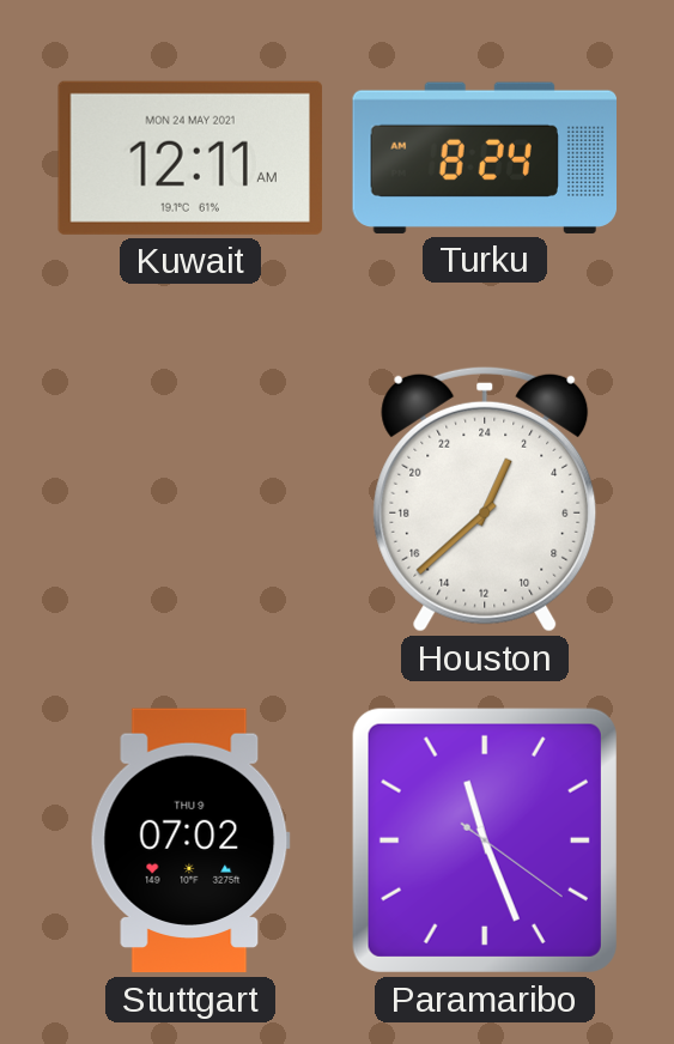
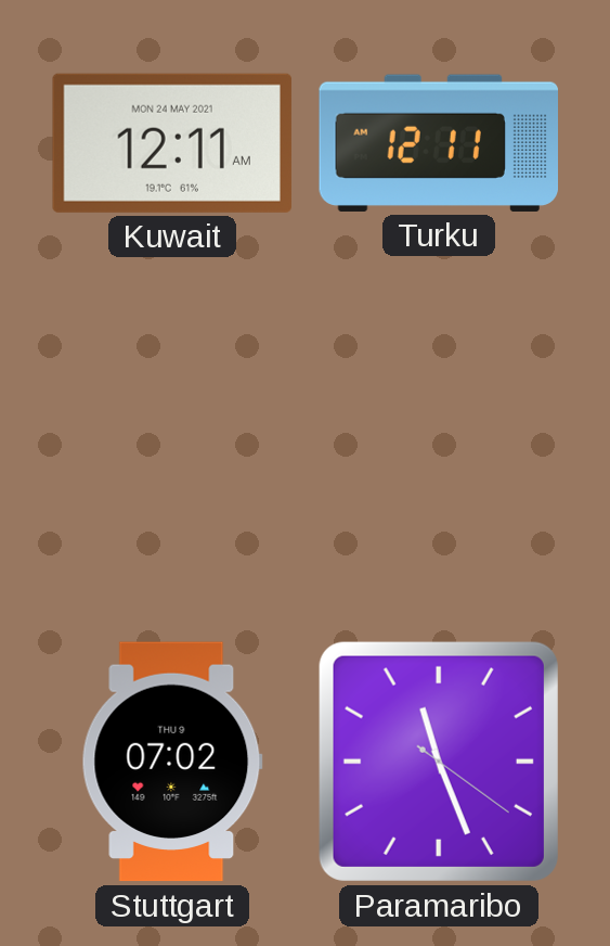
Turku: 8:24 -> 12:11
Houston: 1:38 -> none
